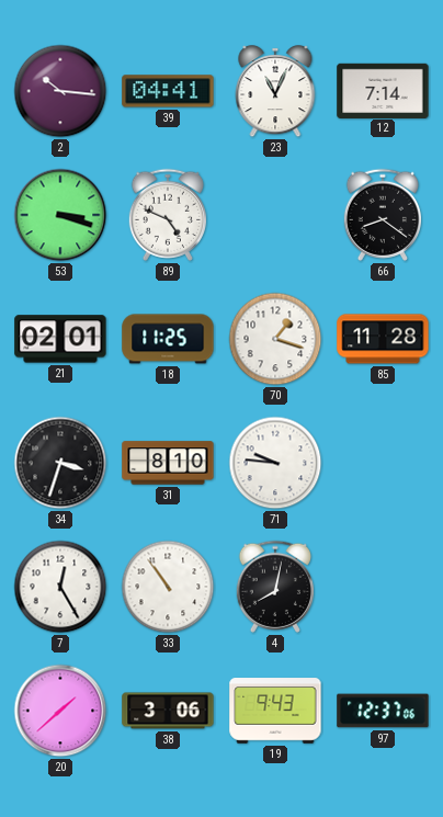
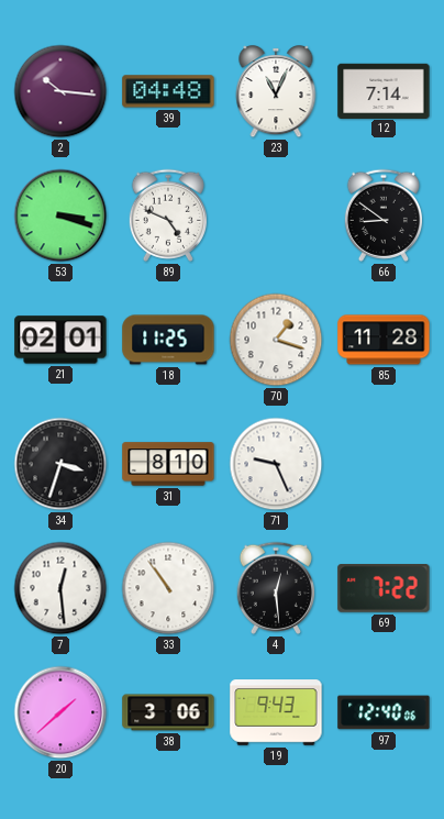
39: 04:41 -> 04:48
66: 8:21 -> 8:51
71: 9:46 -> 9:26
7: 12:25 -> 12:29
4: 8:02 -> 12:29
69: none -> 7:22
97: 12:37 -> 12:40
